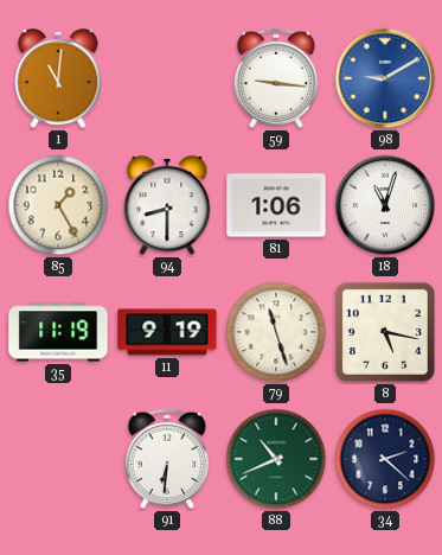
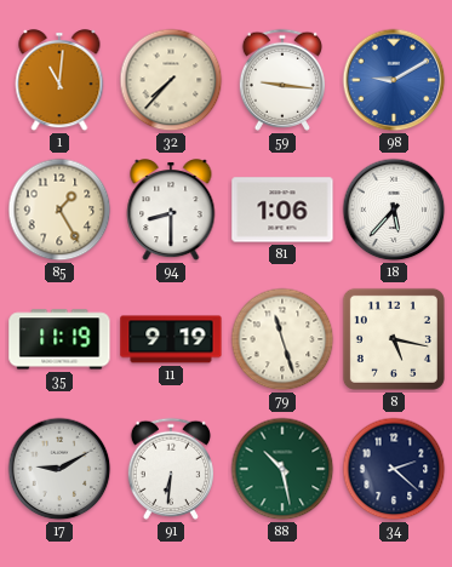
32: none -> 7:37
18: 11:03 -> 5:37
17: none -> 9:10
88: 10:41 -> 10:28
